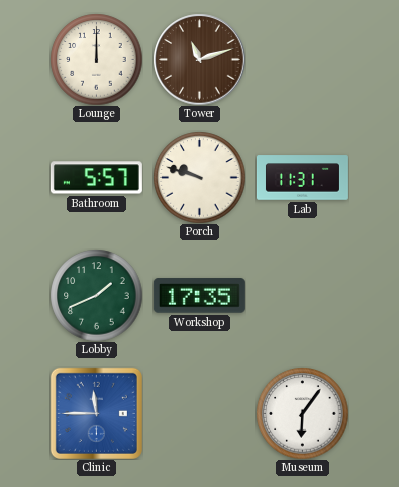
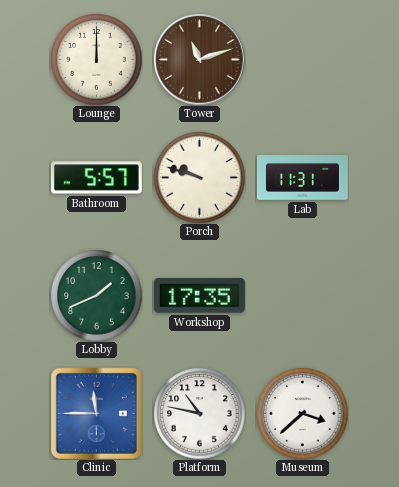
Platform: none -> 10:47
Museum: 6:06 -> 3:38
